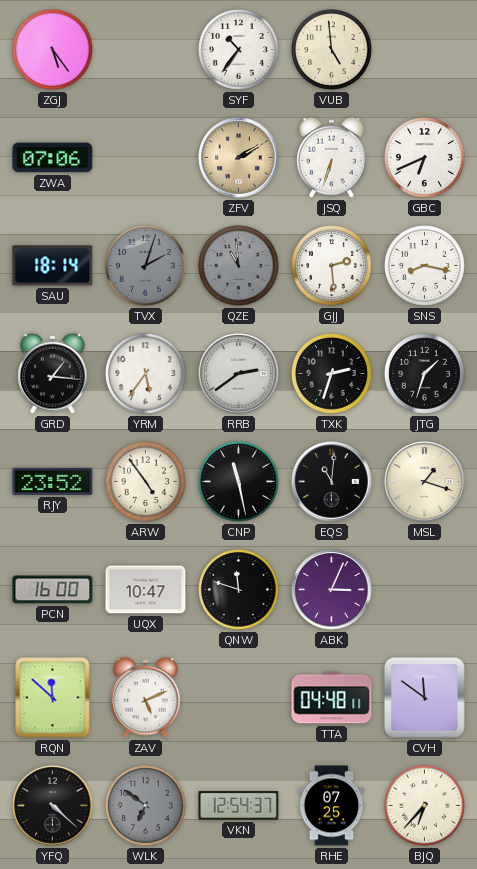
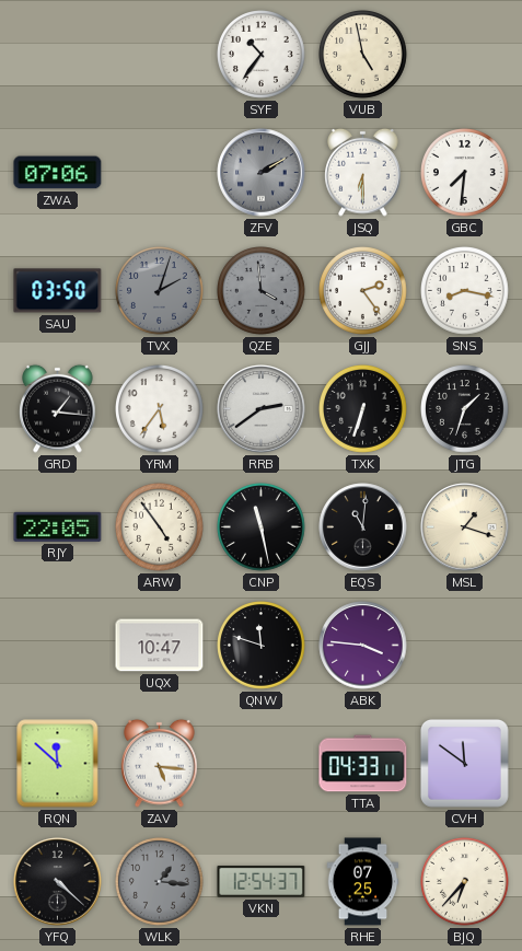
ZGJ: 5:24 -> none
VUB: 4:59 -> 4:58
ZFV dial: champagne -> grey
JSQ: 6:33 -> 6:30
GBC: 6:41 -> 7:31
SAU: 18:14 -> 03:50
QZE: 10:59 -> 3:59
GJJ: 2:29 -> 2:24
TXK: 2:33 -> 6:33
RJY: 23:52 -> 22:05
PCN: 16:00 -> none
ABK: 3:04 -> 3:46
ZAV: 5:11 -> 5:16
TTA: 04:48 -> 04:33
WLK: 6:51 -> 1:16
